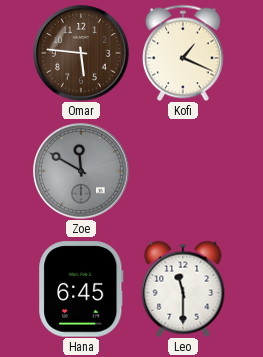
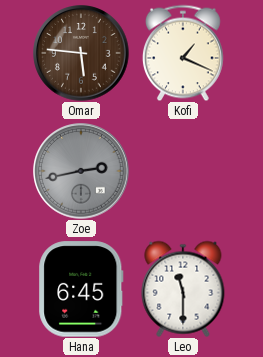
Zoe: 11:50 -> 2:43
